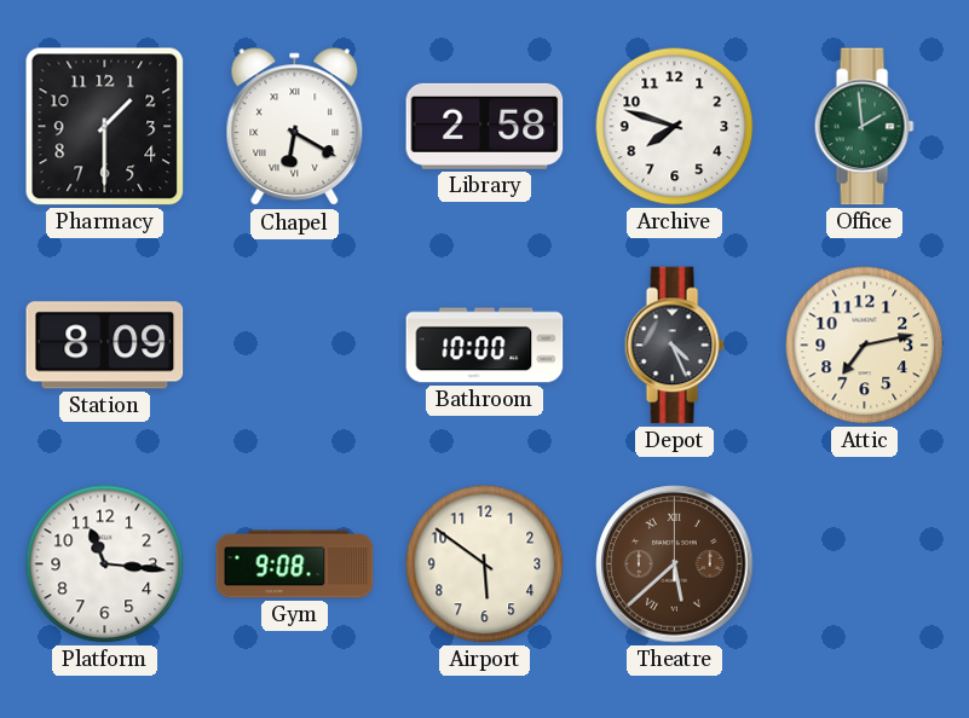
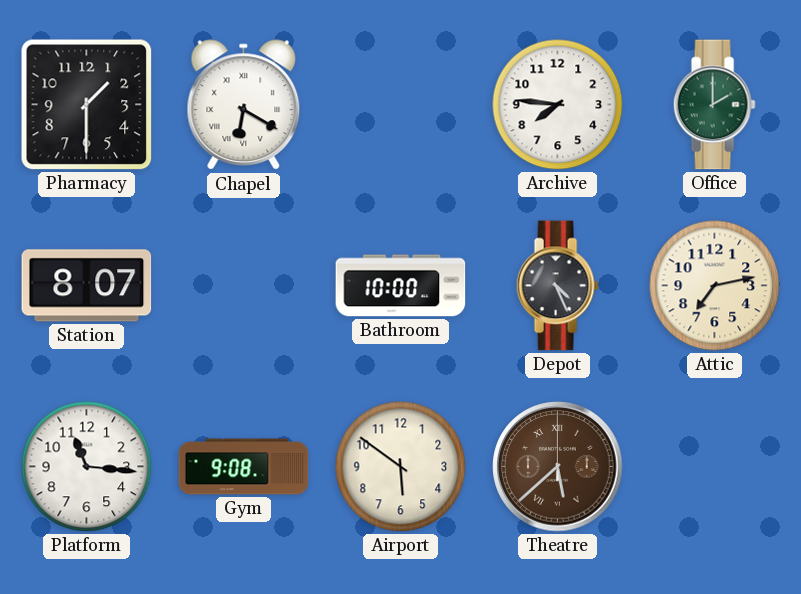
Library: 2:58 -> none
Archive: 7:48 -> 7:46
Office: 1:59 -> 2:00
Station: 8:09 -> 8:07
